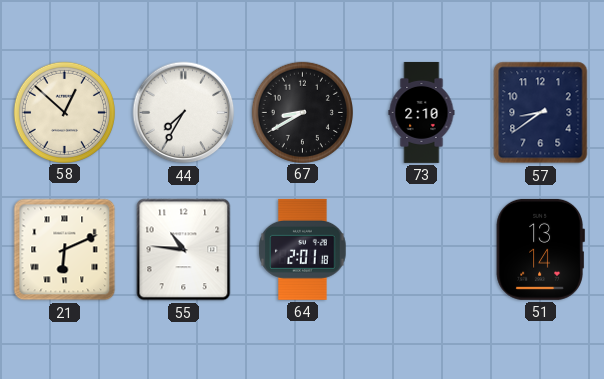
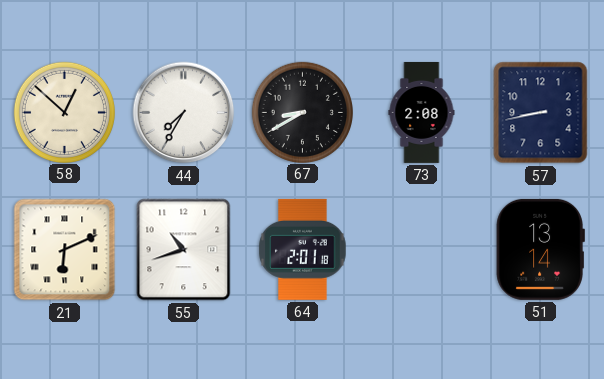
73: 2:10 -> 2:08
57: 8:39 -> 8:43
55: 10:46 -> 10:42
